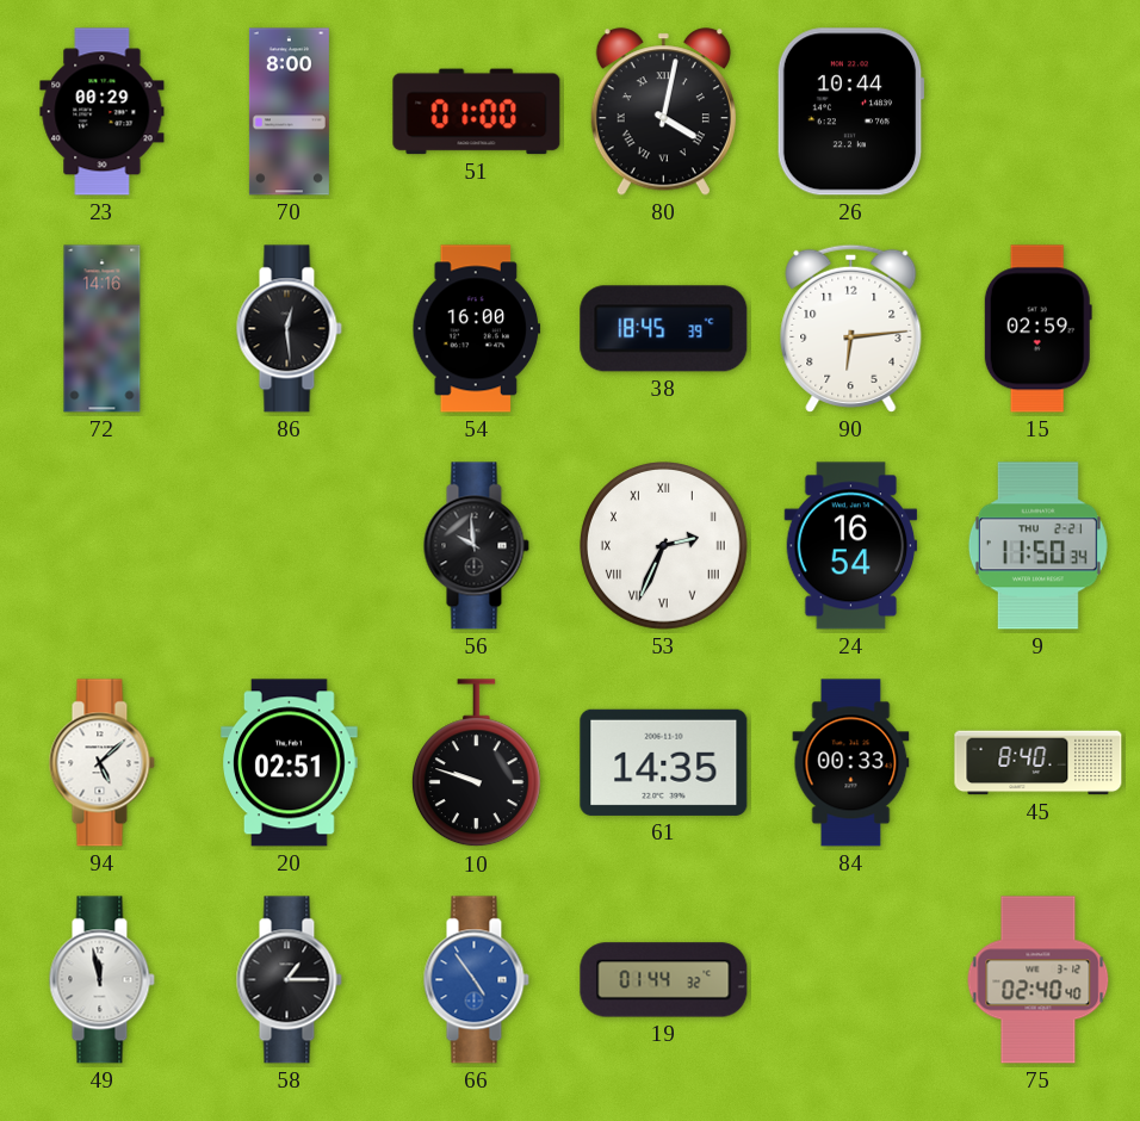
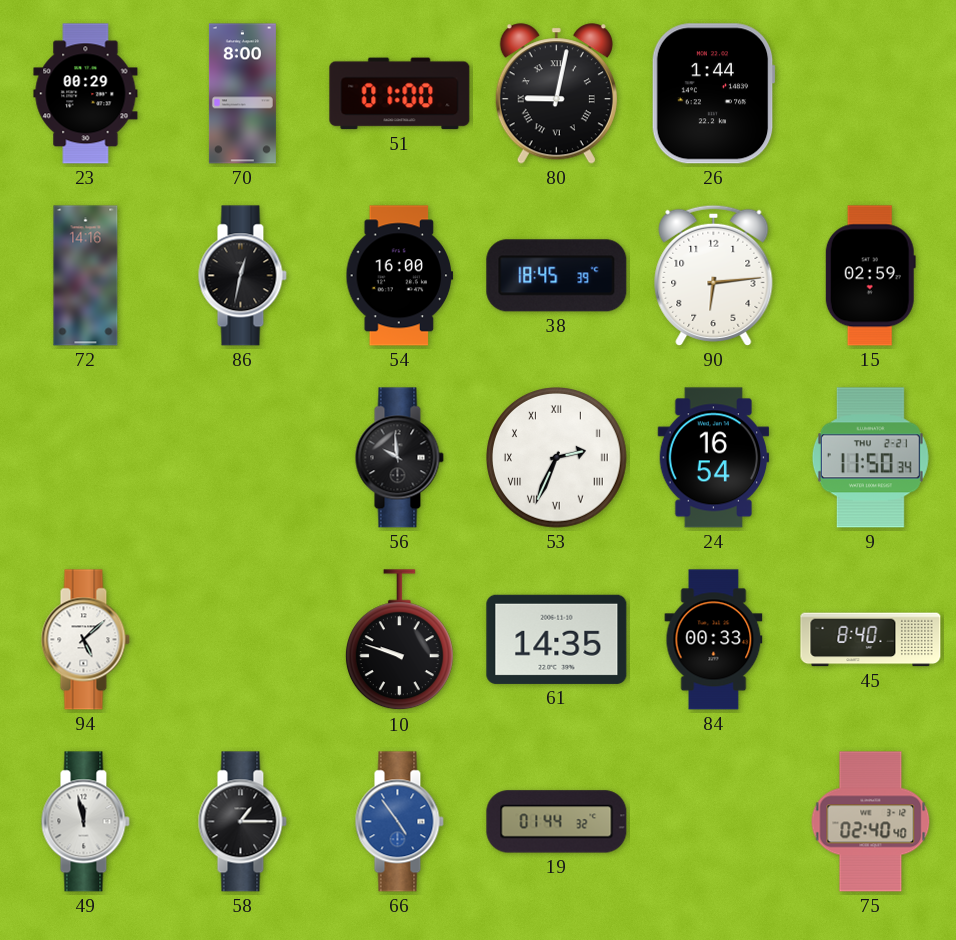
80: 4:02 -> 9:02
26: 10:44 -> 1:44
86: 12:29 -> 12:32
20: 02:51 -> none
